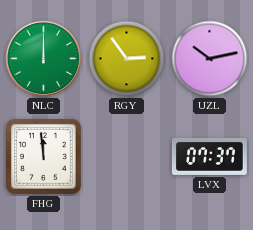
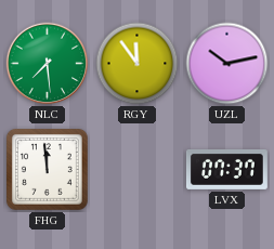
NLC: 12:00 -> 7:29
RGY: 2:54 -> 11:54
